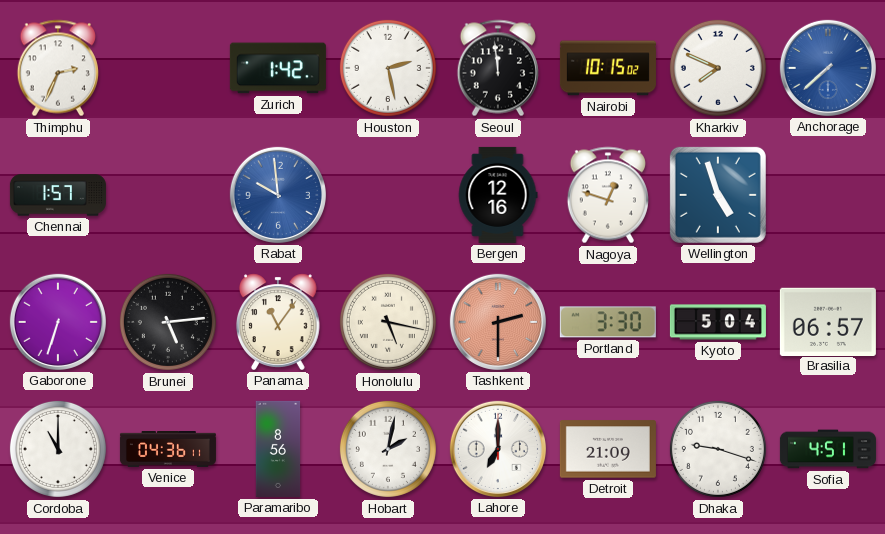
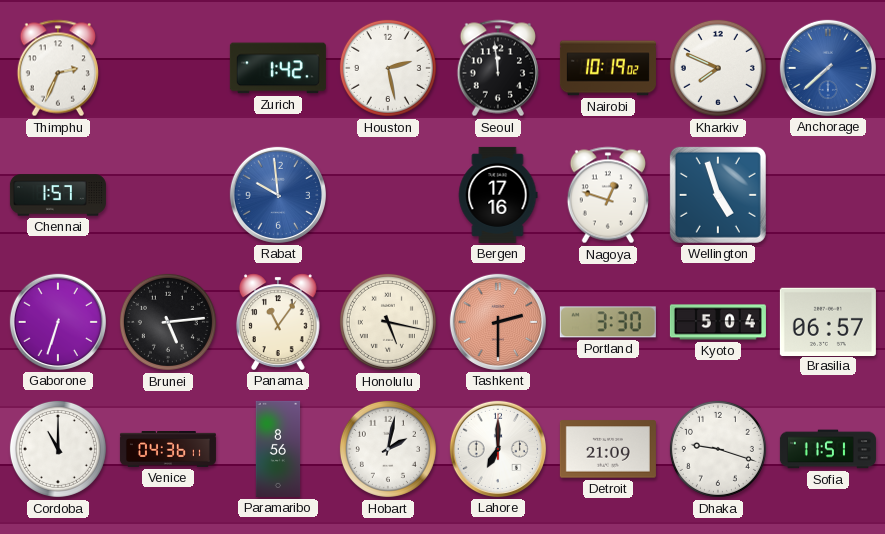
Nairobi: 10:15 -> 10:19
Bergen: 12:16 -> 17:16
Sofia: 4:51 -> 11:51
